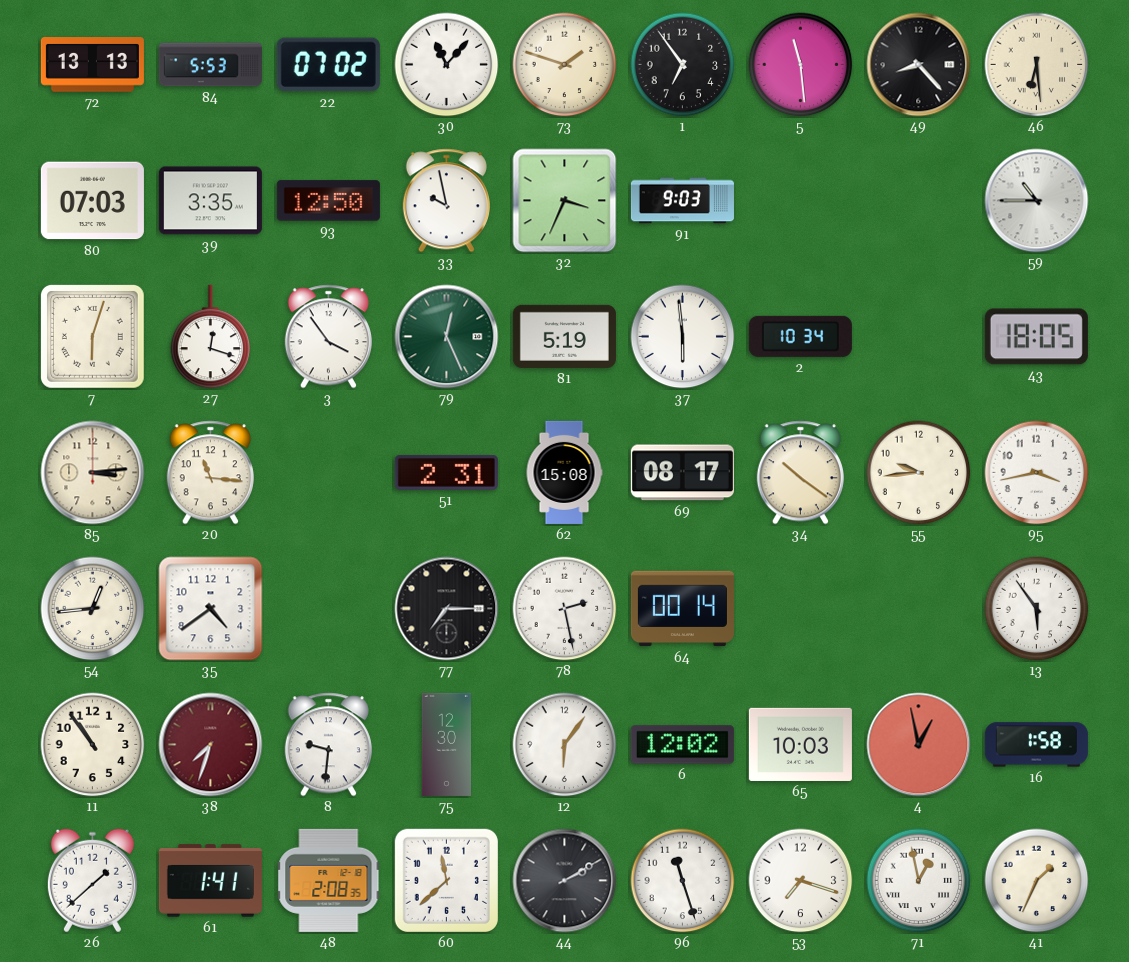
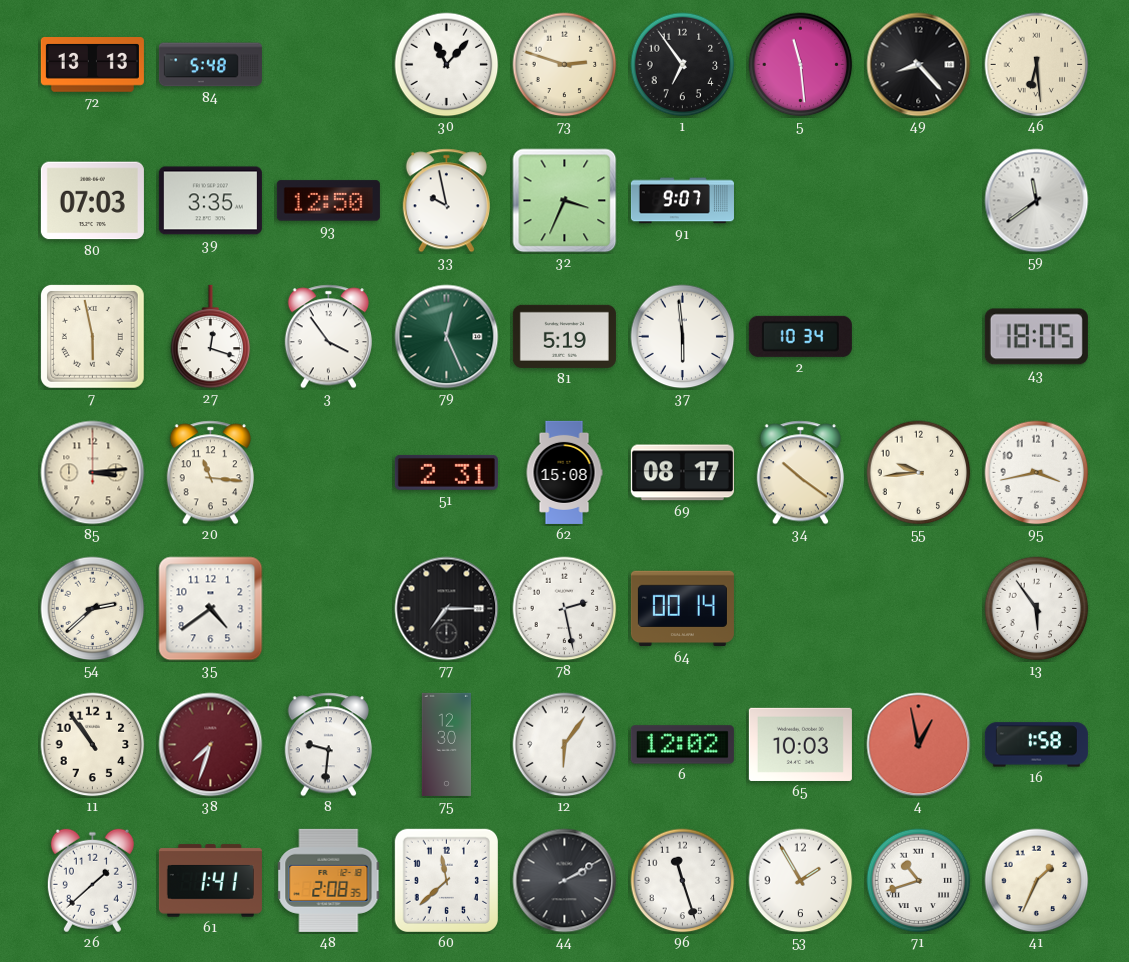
84: 5:53 -> 5:48
22: 07:02 -> none
73: 1:48 -> 2:48
91: 9:03 -> 9:07
59: 10:45 -> 11:39
7: 6:03 -> 5:58
54: 12:44 -> 2:38
53: 7:18 -> 1:55
71: 12:58 -> 10:42
